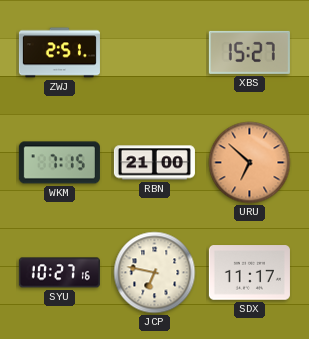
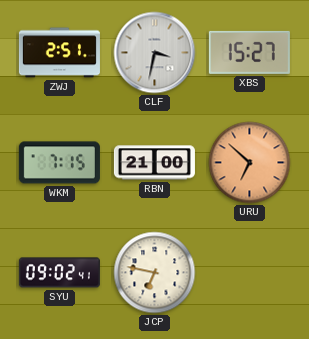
CLF: none -> 3:32
SYU: 10:27 -> 09:02
SDX: 11:17 -> none
